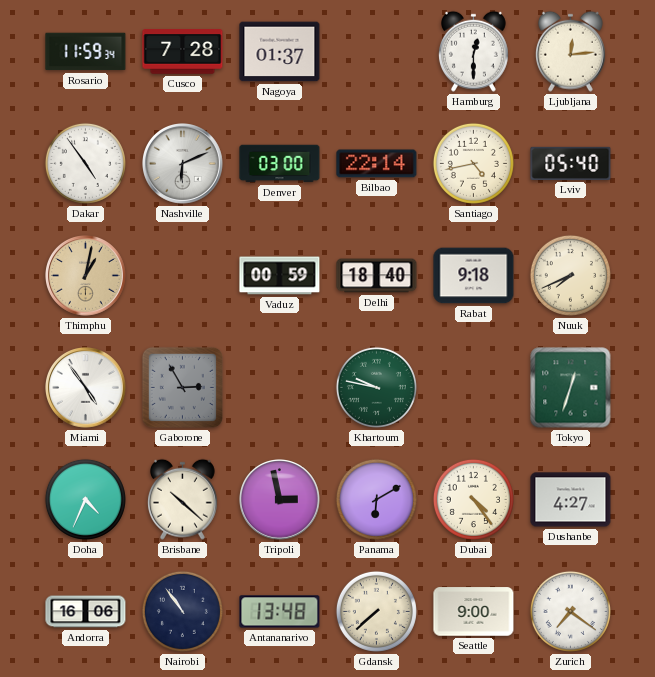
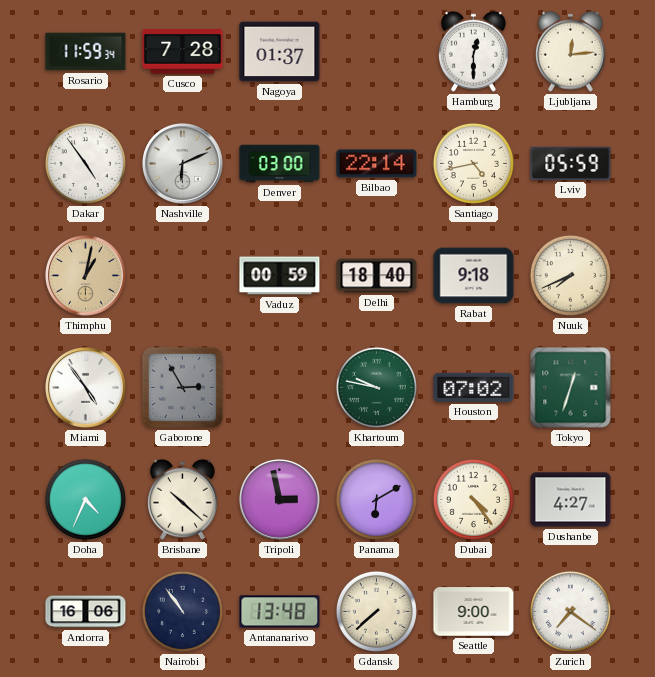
Lviv: 05:40 -> 05:59
Houston: none -> 07:02
